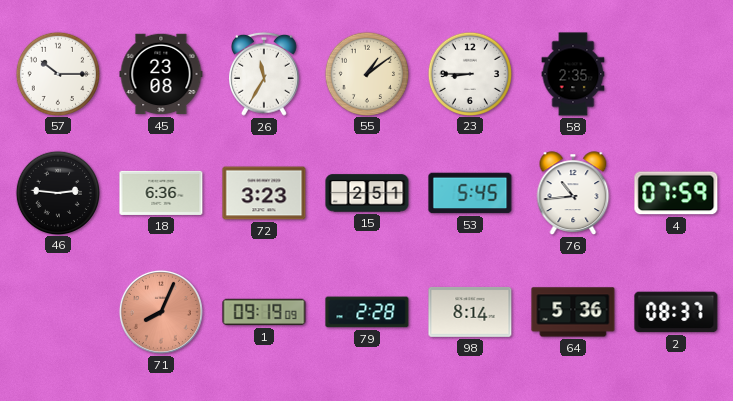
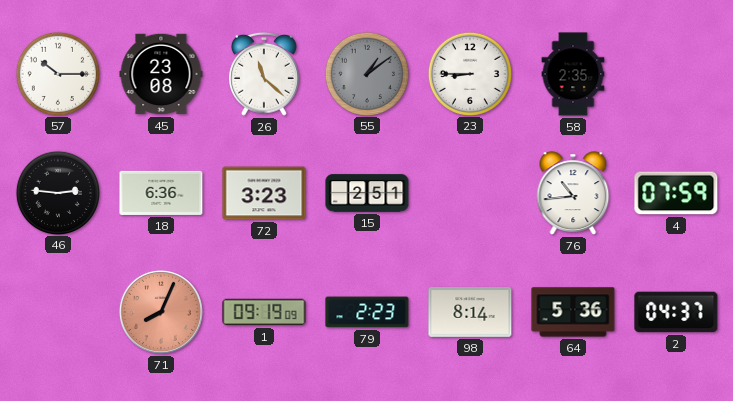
26: 11:35 -> 11:22
55 dial: cream -> grey
53: 5:45 -> none
79: 2:28 -> 2:23
2: 08:37 -> 04:37
